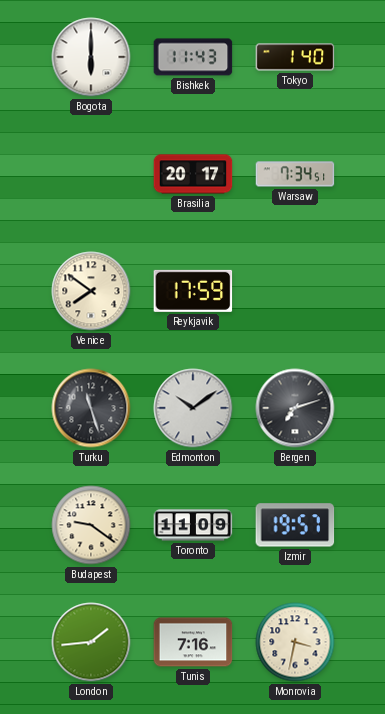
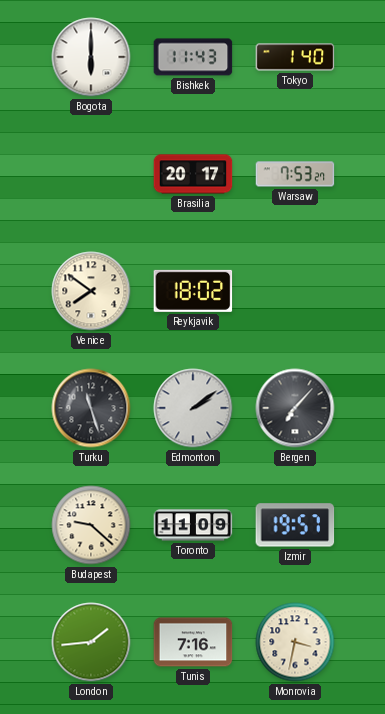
Warsaw: 7:34 -> 7:53
Reykjavik: 17:59 -> 18:02
Edmonton: 10:09 -> 2:09
Bergen: 7:12 -> 7:07
Budapest: 9:21 -> 9:22
